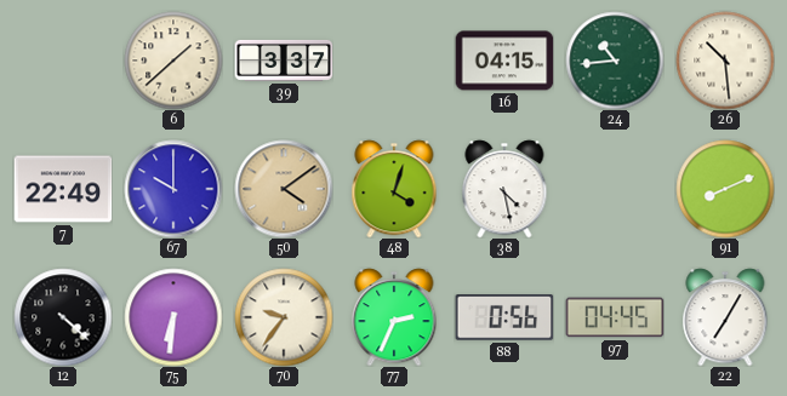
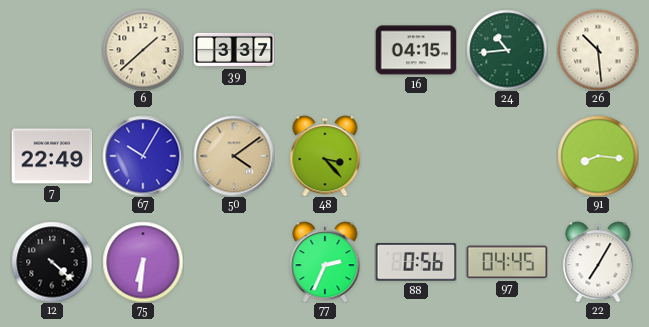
67: 10:00 -> 10:05
48: 4:03 -> 3:23
38: 4:28 -> none
91: 8:11 -> 8:16
70: 9:36 -> none
